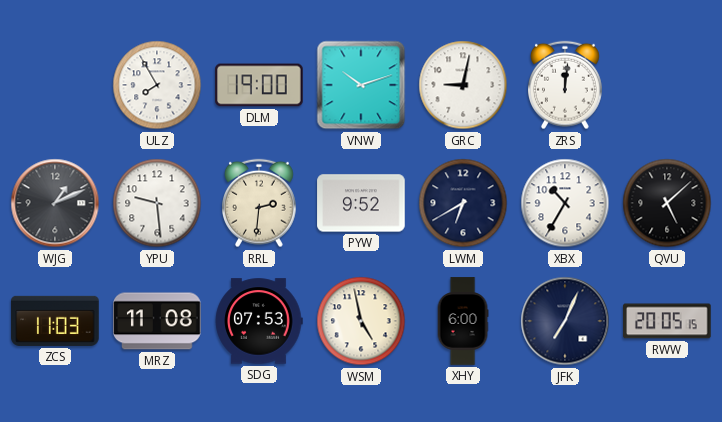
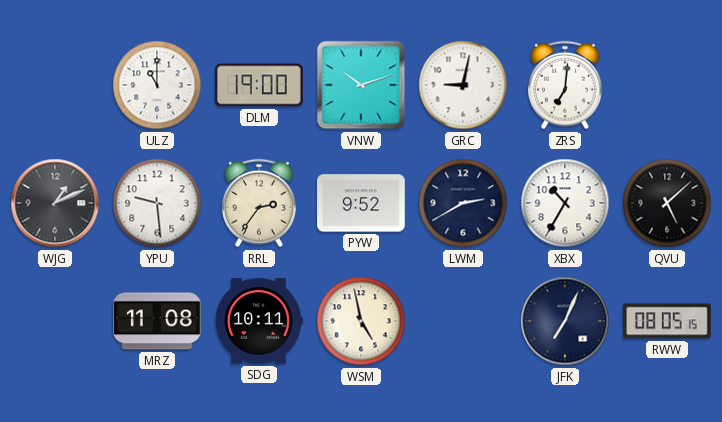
ULZ: 7:55 -> 11:00
ZRS: 12:01 -> 7:01
RRL: 2:31 -> 2:36
LWM: 6:40 -> 2:40
ZCS: 11:03 -> none
SDG: 07:53 -> 10:11
XHY: 6:00 -> none
RWW: 20:05 -> 08:05
